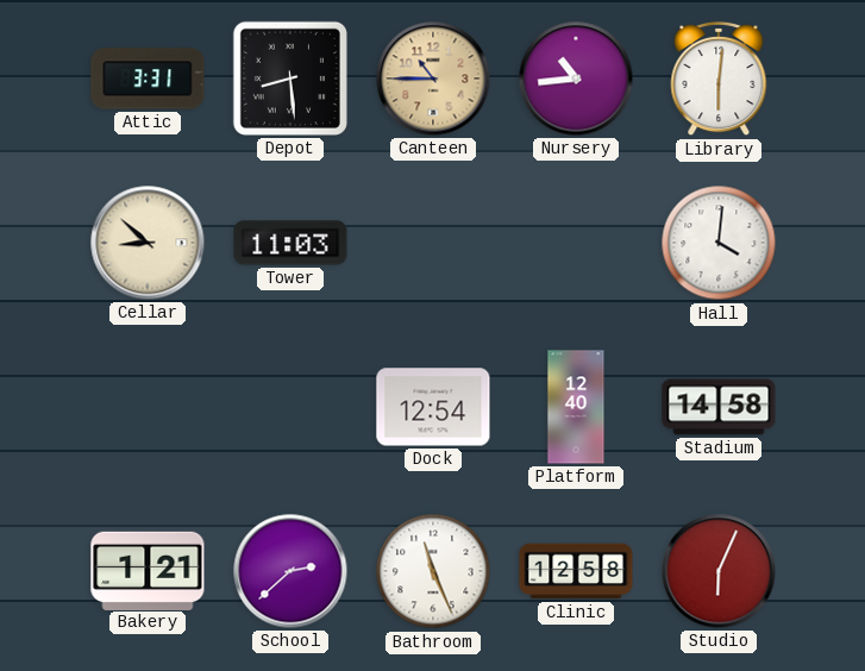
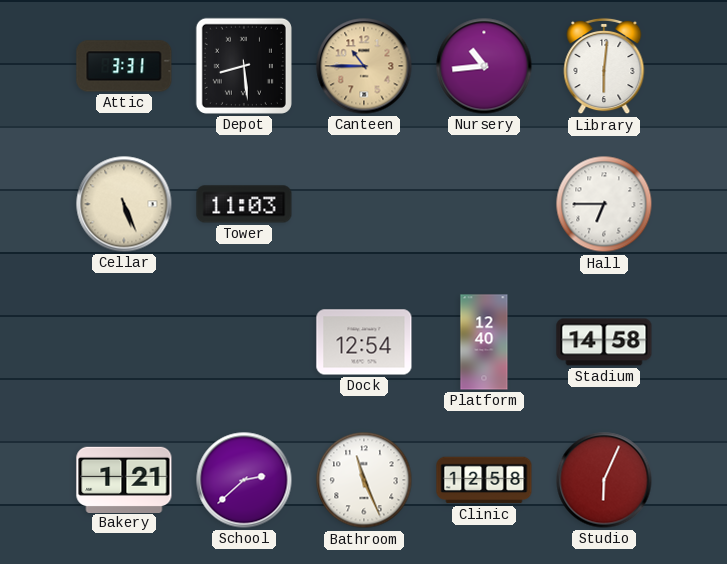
Cellar: 8:52 -> 5:26
Hall: 4:01 -> 6:45
